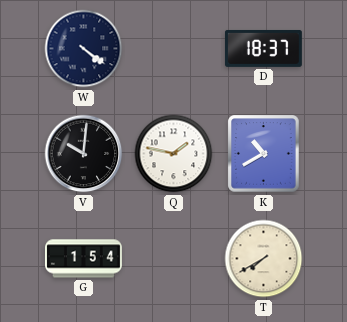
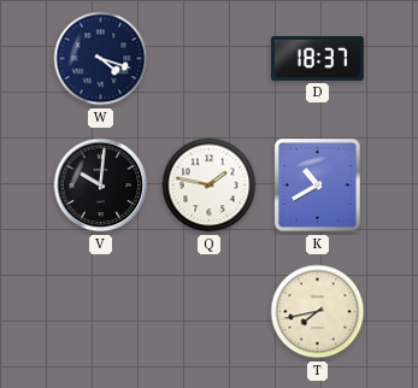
W: 4:21 -> 4:18
G: 1:54 -> none
T: 7:40 -> 7:43
